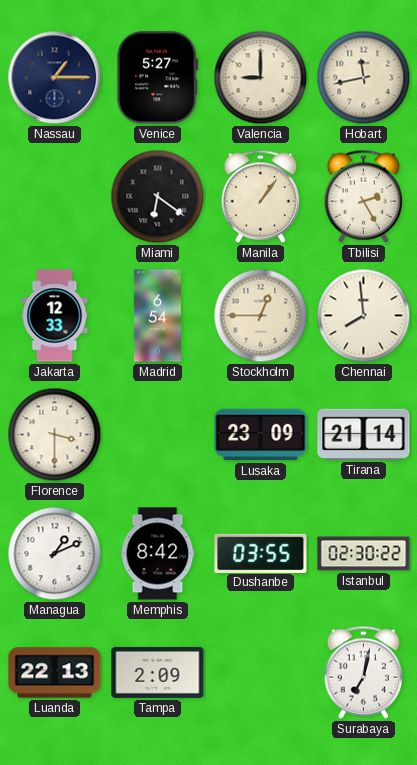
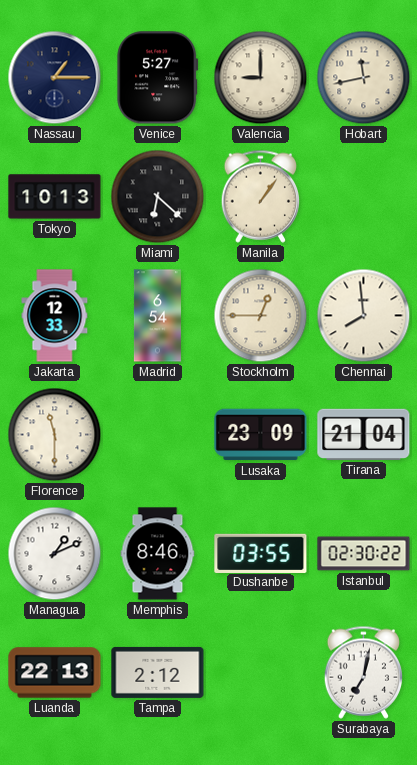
Tokyo: none -> 10:13
Miami: 6:21 -> 6:22
Tbilisi: 2:25 -> none
Florence: 3:30 -> 11:30
Tirana: 21:14 -> 21:04
Memphis: 8:42 -> 8:46
Tampa: 2:09 -> 2:12
